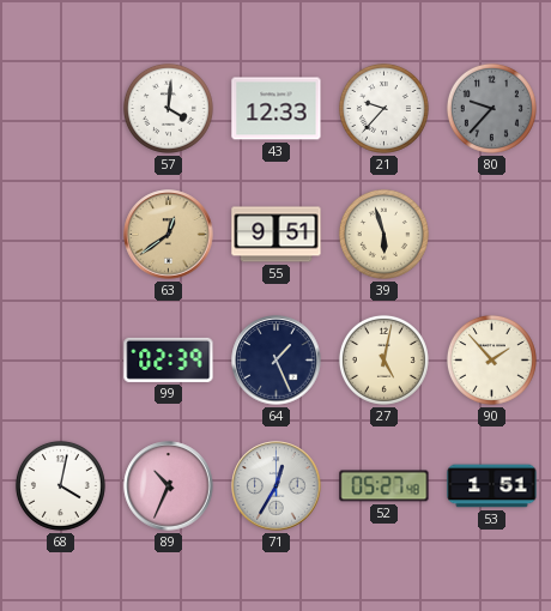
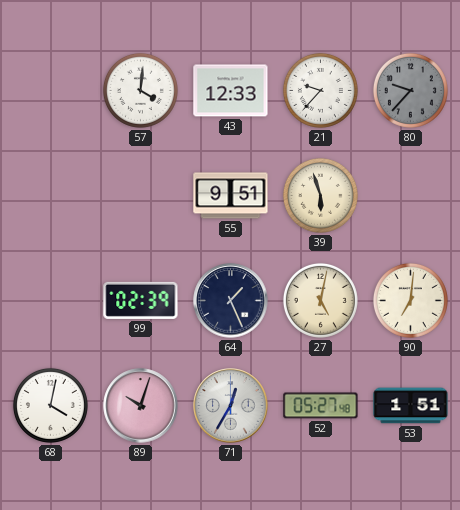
63: 12:39 -> none
90: 1:53 -> 7:01
89: 10:34 -> 10:03
